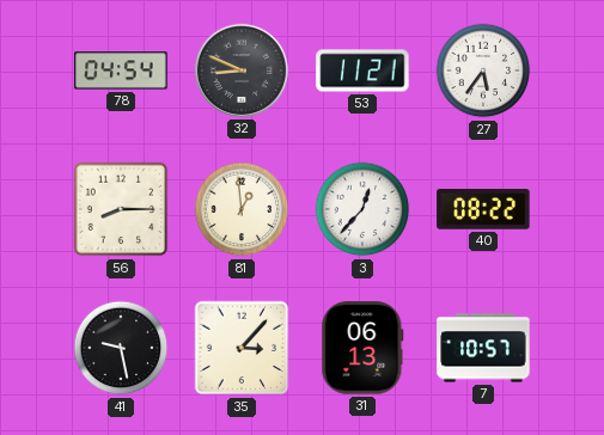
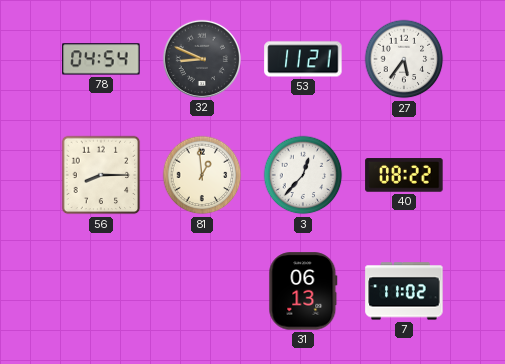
41: 9:28 -> none
35: 3:07 -> none
7: 10:57 -> 11:02
